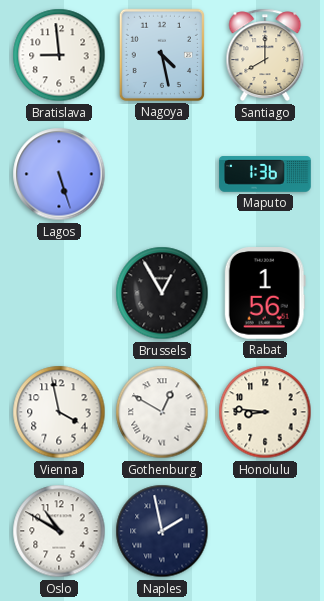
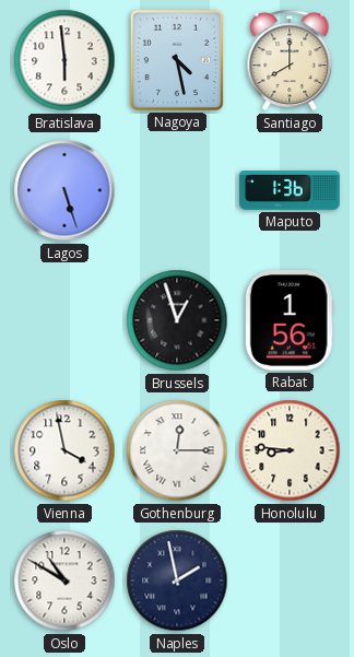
Bratislava: 8:59 -> 5:59
Brussels: 12:55 -> 12:57
Gothenburg: 12:50 -> 12:15
